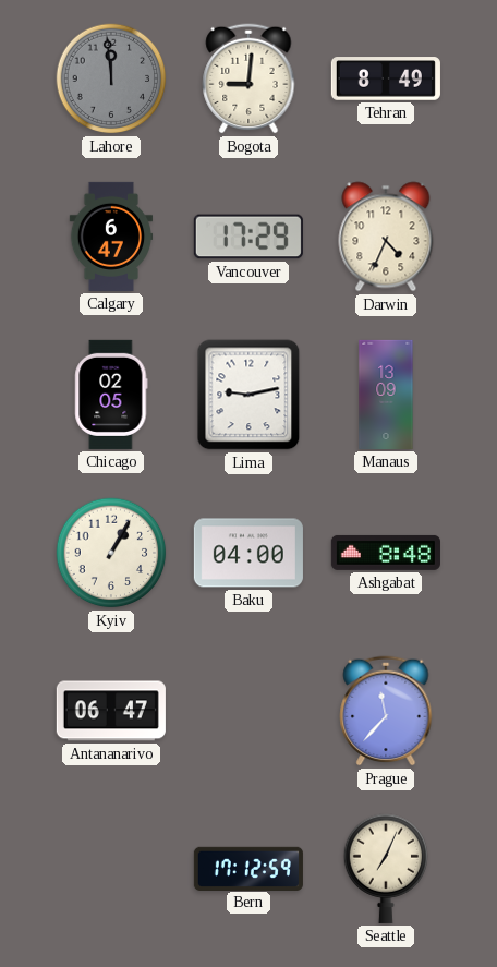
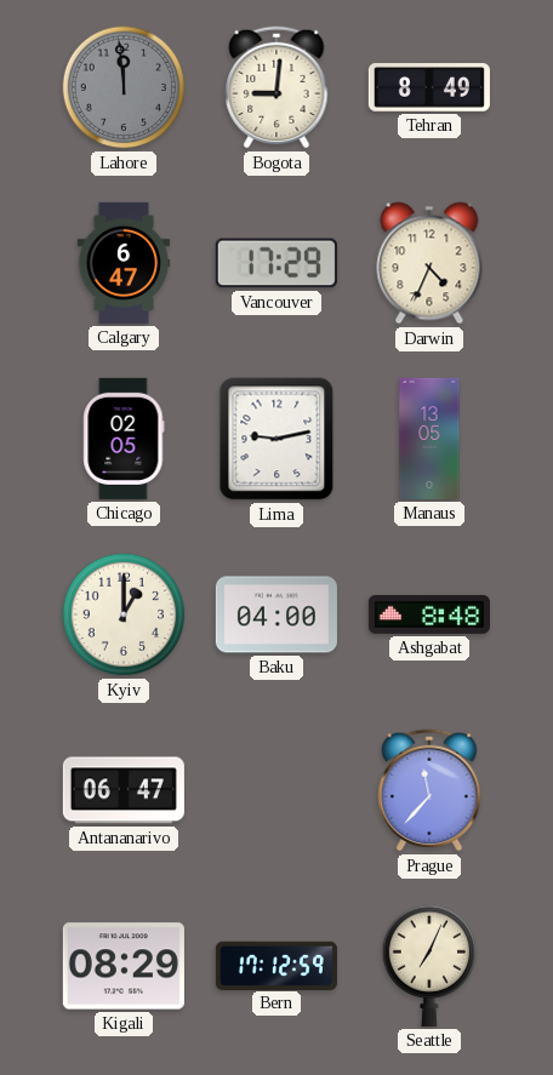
Manaus: 13:09 -> 13:05
Kyiv: 1:05 -> 1:00
Kigali: none -> 08:29
